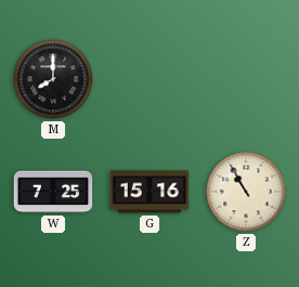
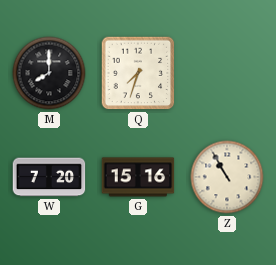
Q: none -> 7:33
W: 7:25 -> 7:20
